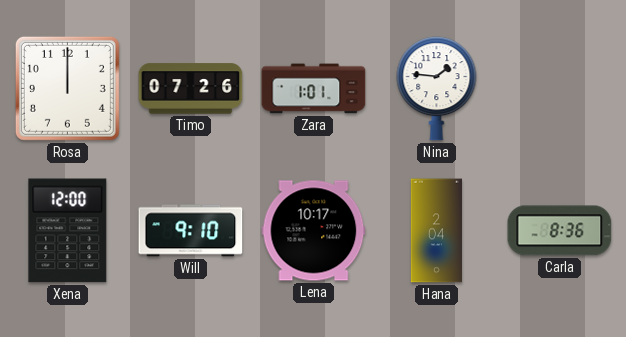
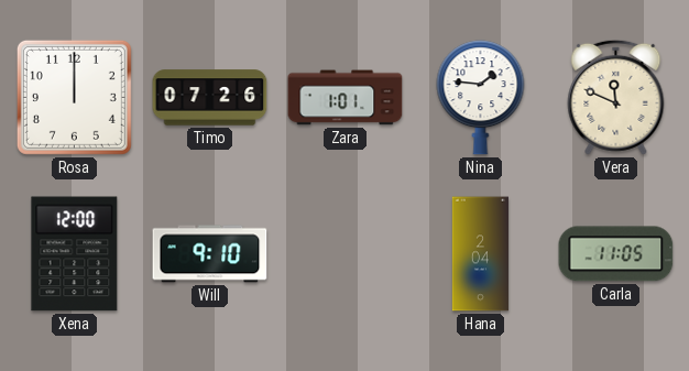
Vera: none -> 11:49
Lena: 10:17 -> none
Carla: 8:36 -> 11:05
